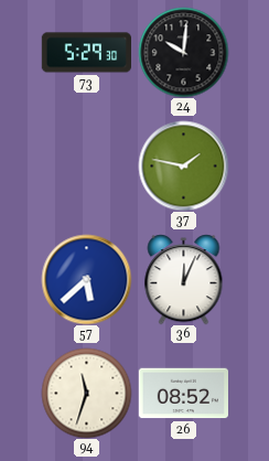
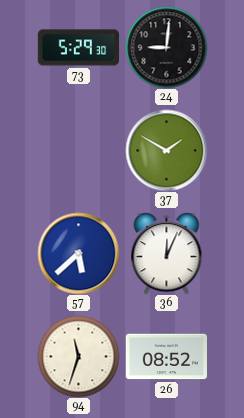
24: 10:01 -> 9:01
37: 1:47 -> 1:50
